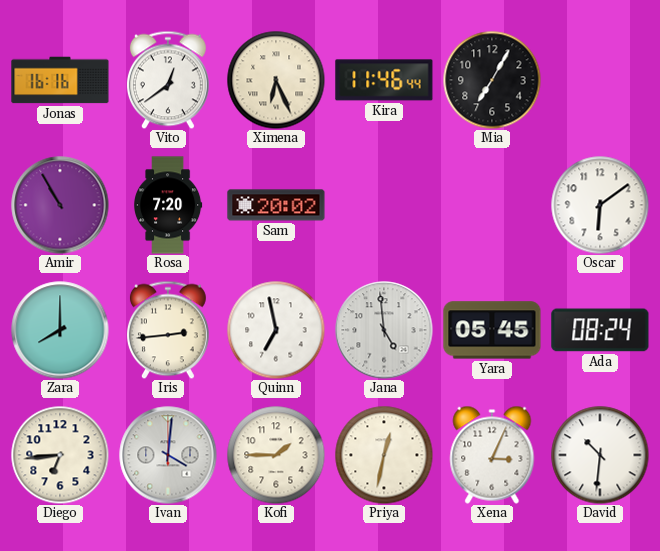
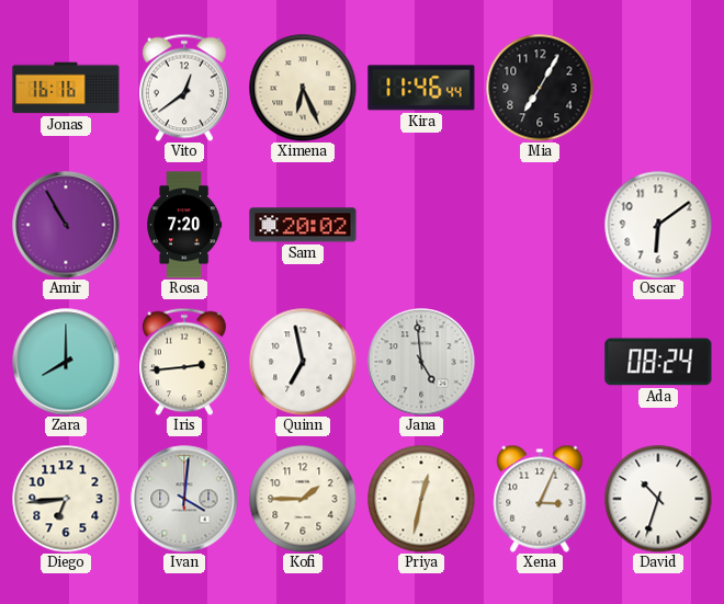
Yara: 05:45 -> none
David: 10:31 -> 10:33
